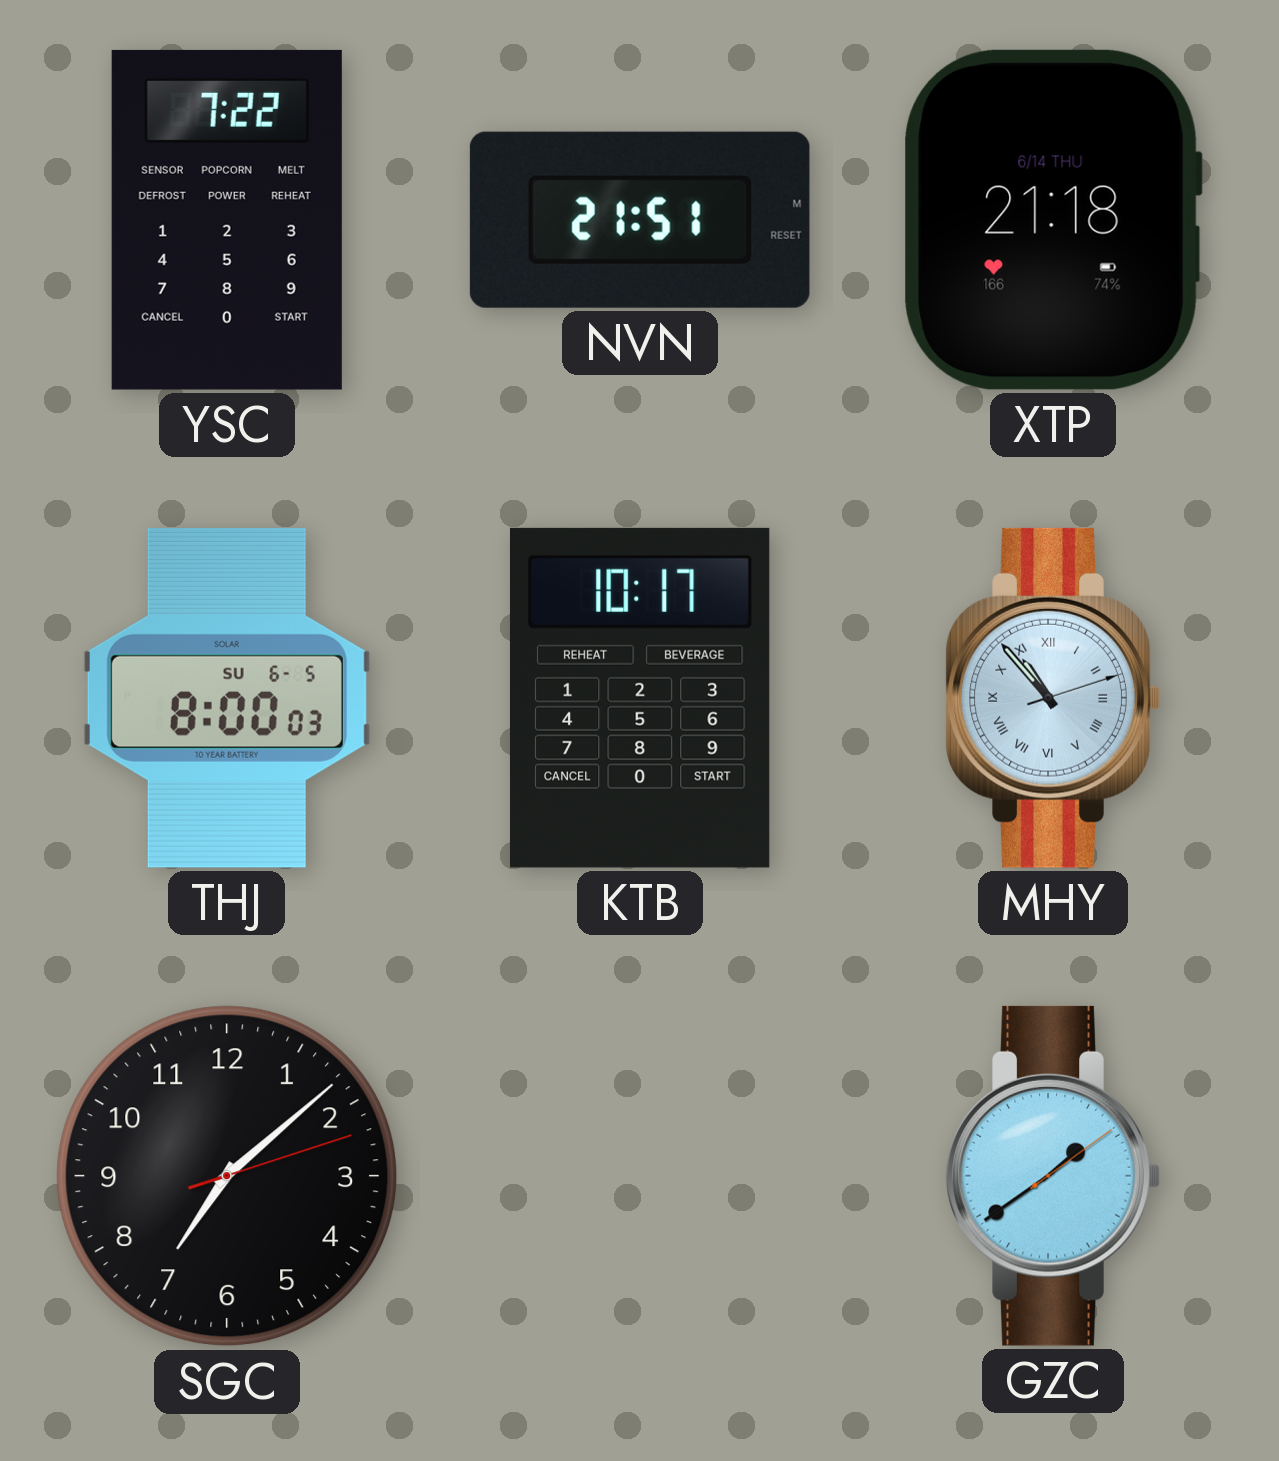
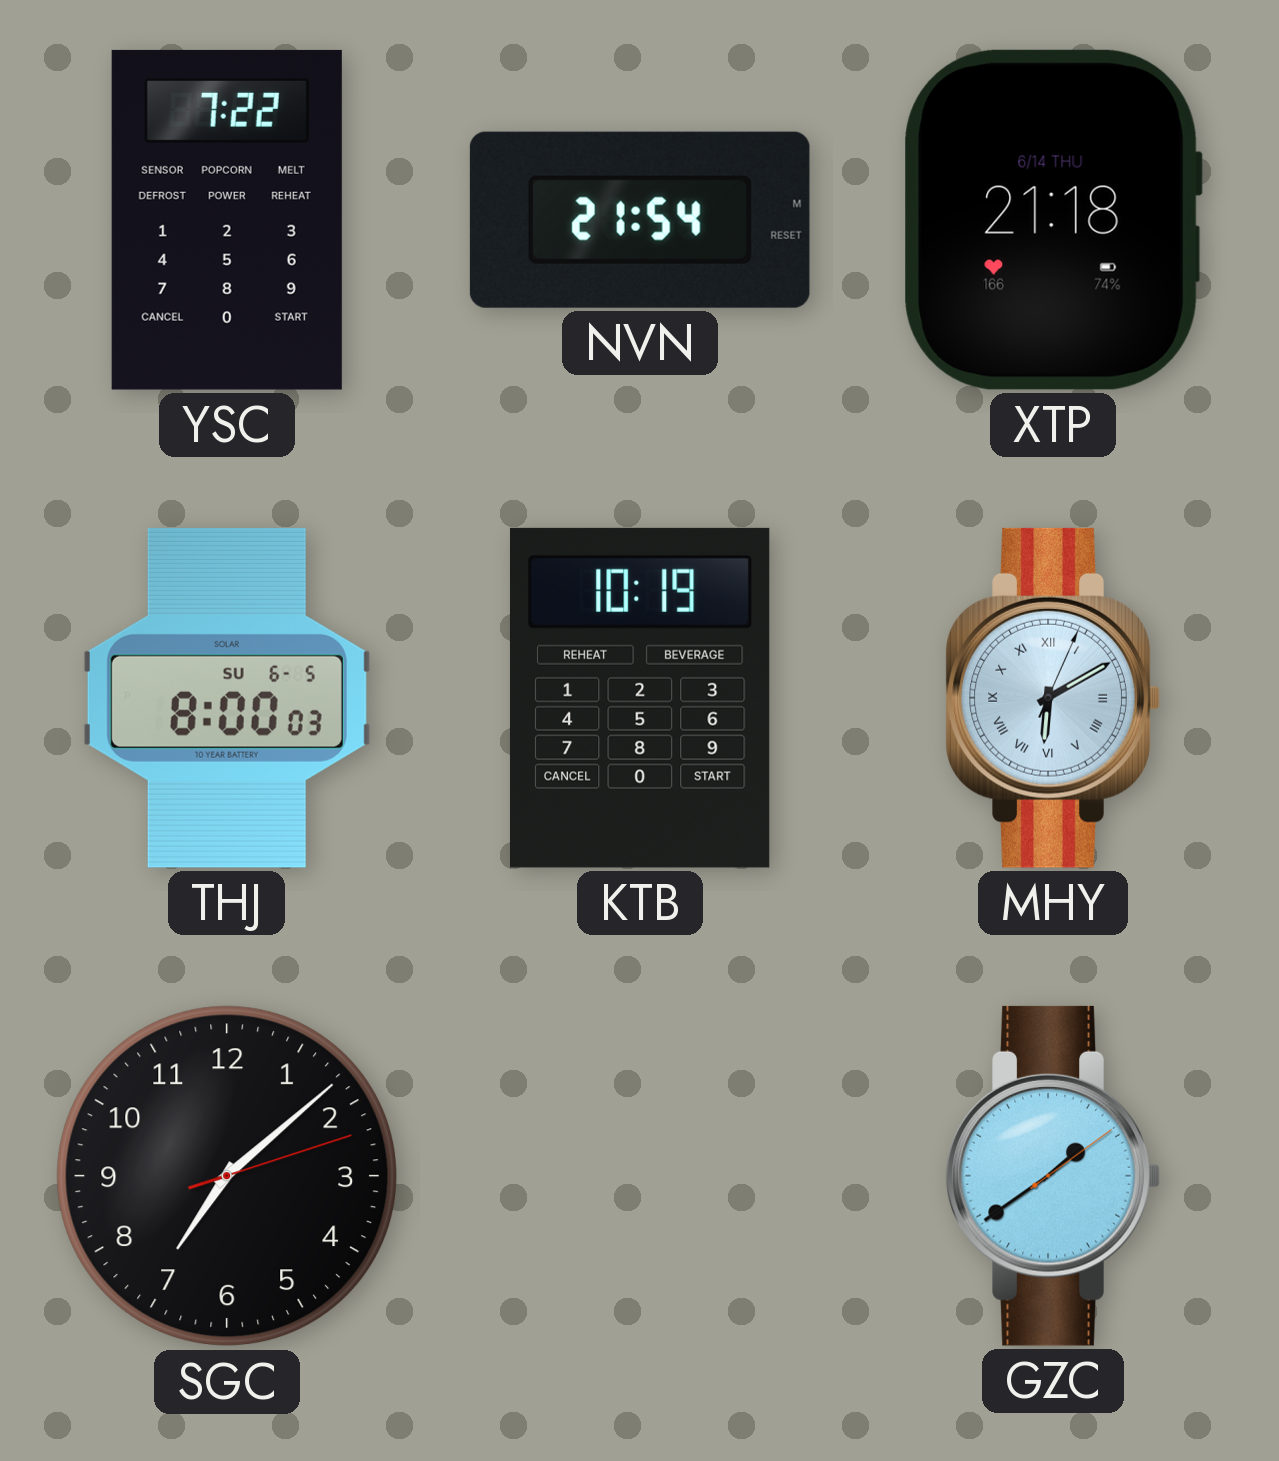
NVN: 21:51 -> 21:54
KTB: 10:17 -> 10:19
MHY: 10:53 -> 6:10
